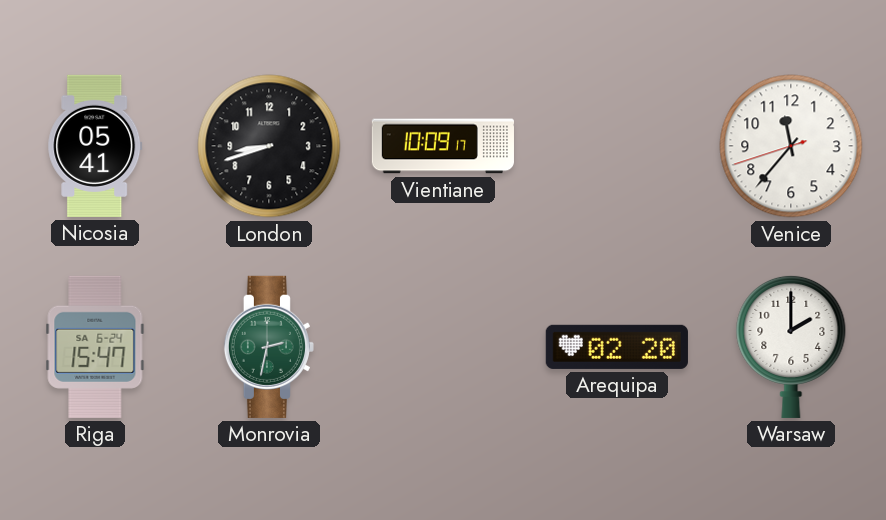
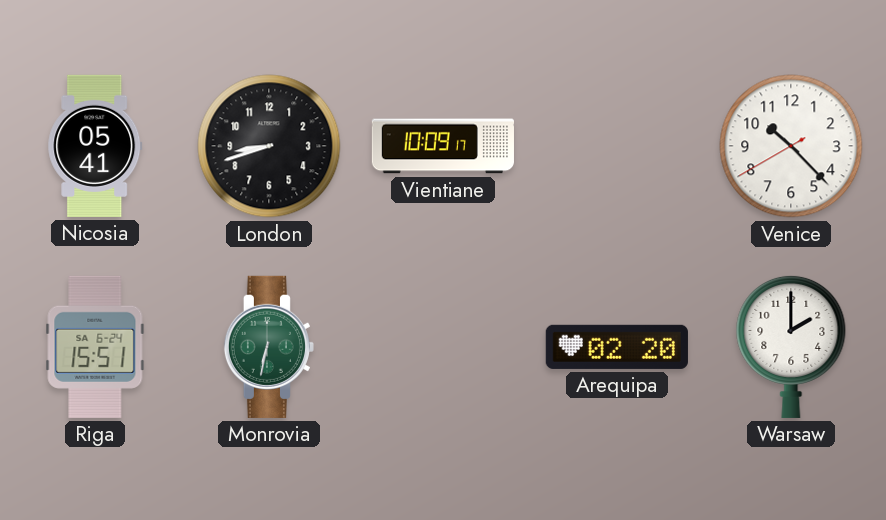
Venice: 11:36 -> 10:22
Riga: 15:47 -> 15:51
Monrovia: 2:32 -> 6:32
